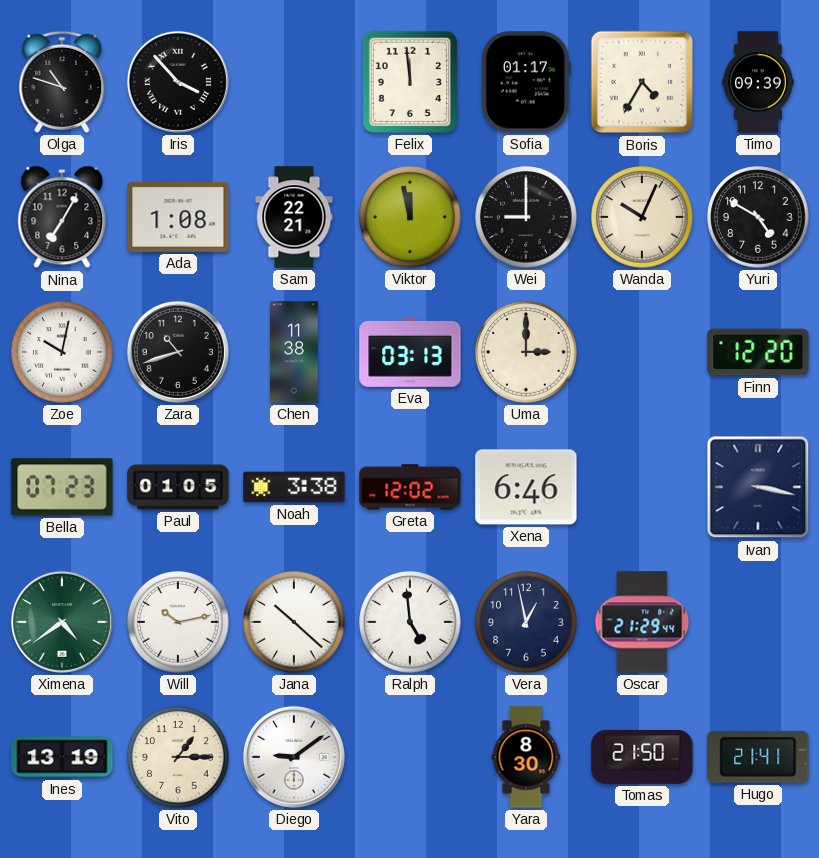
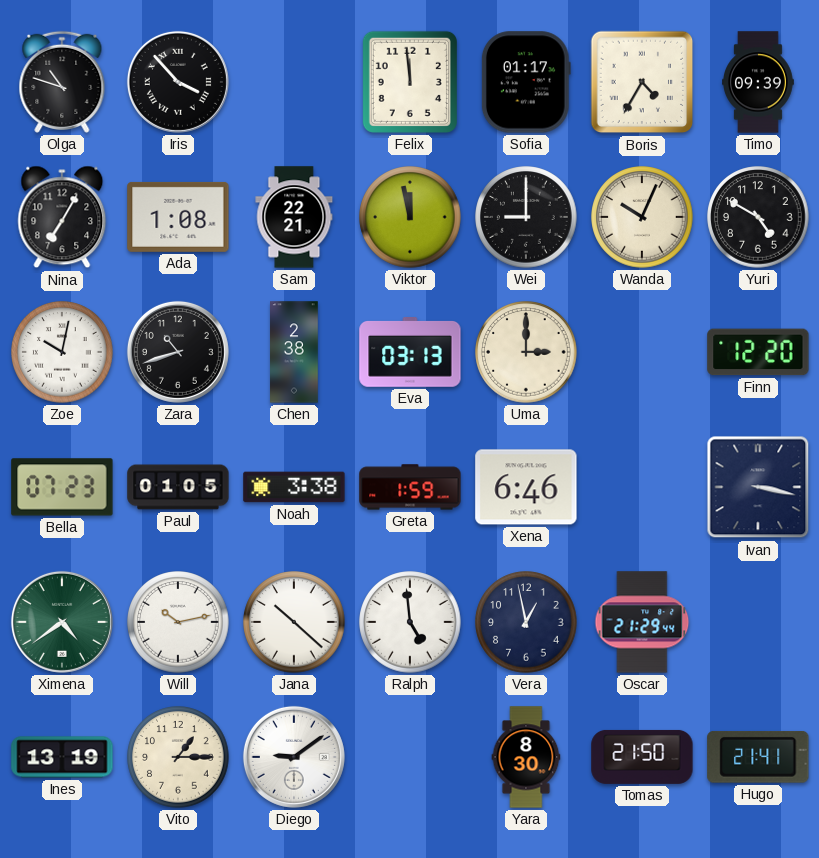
Chen: 11:38 -> 2:38
Greta: 12:02 -> 1:59
